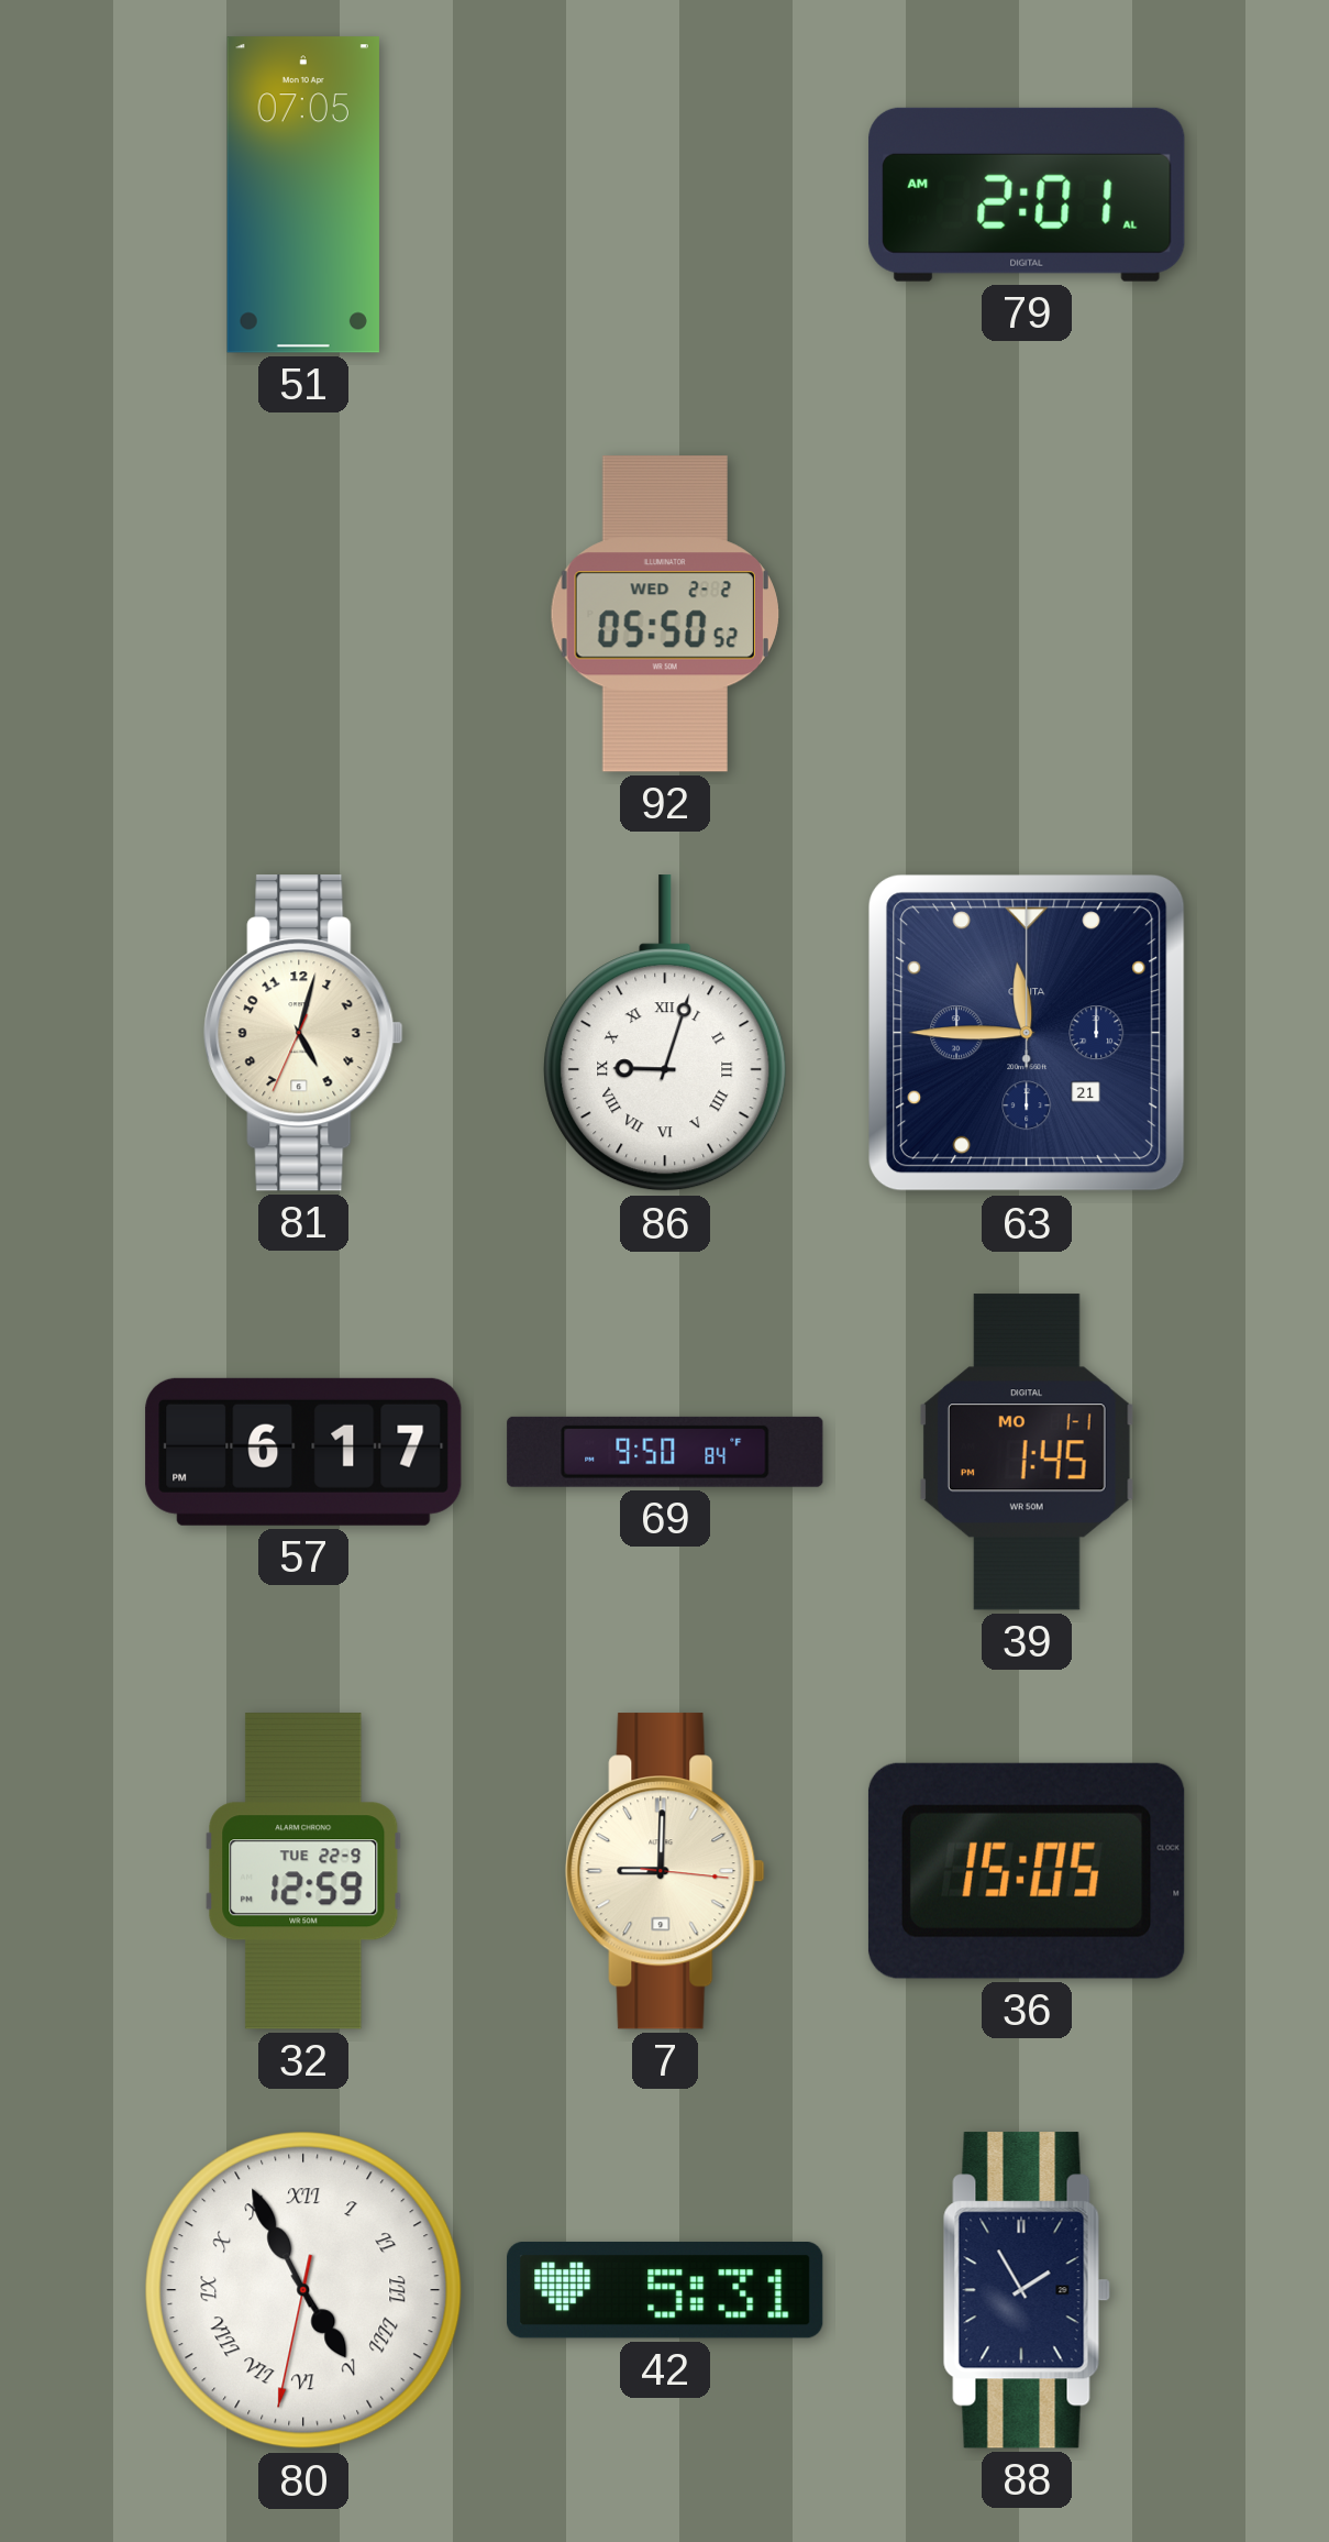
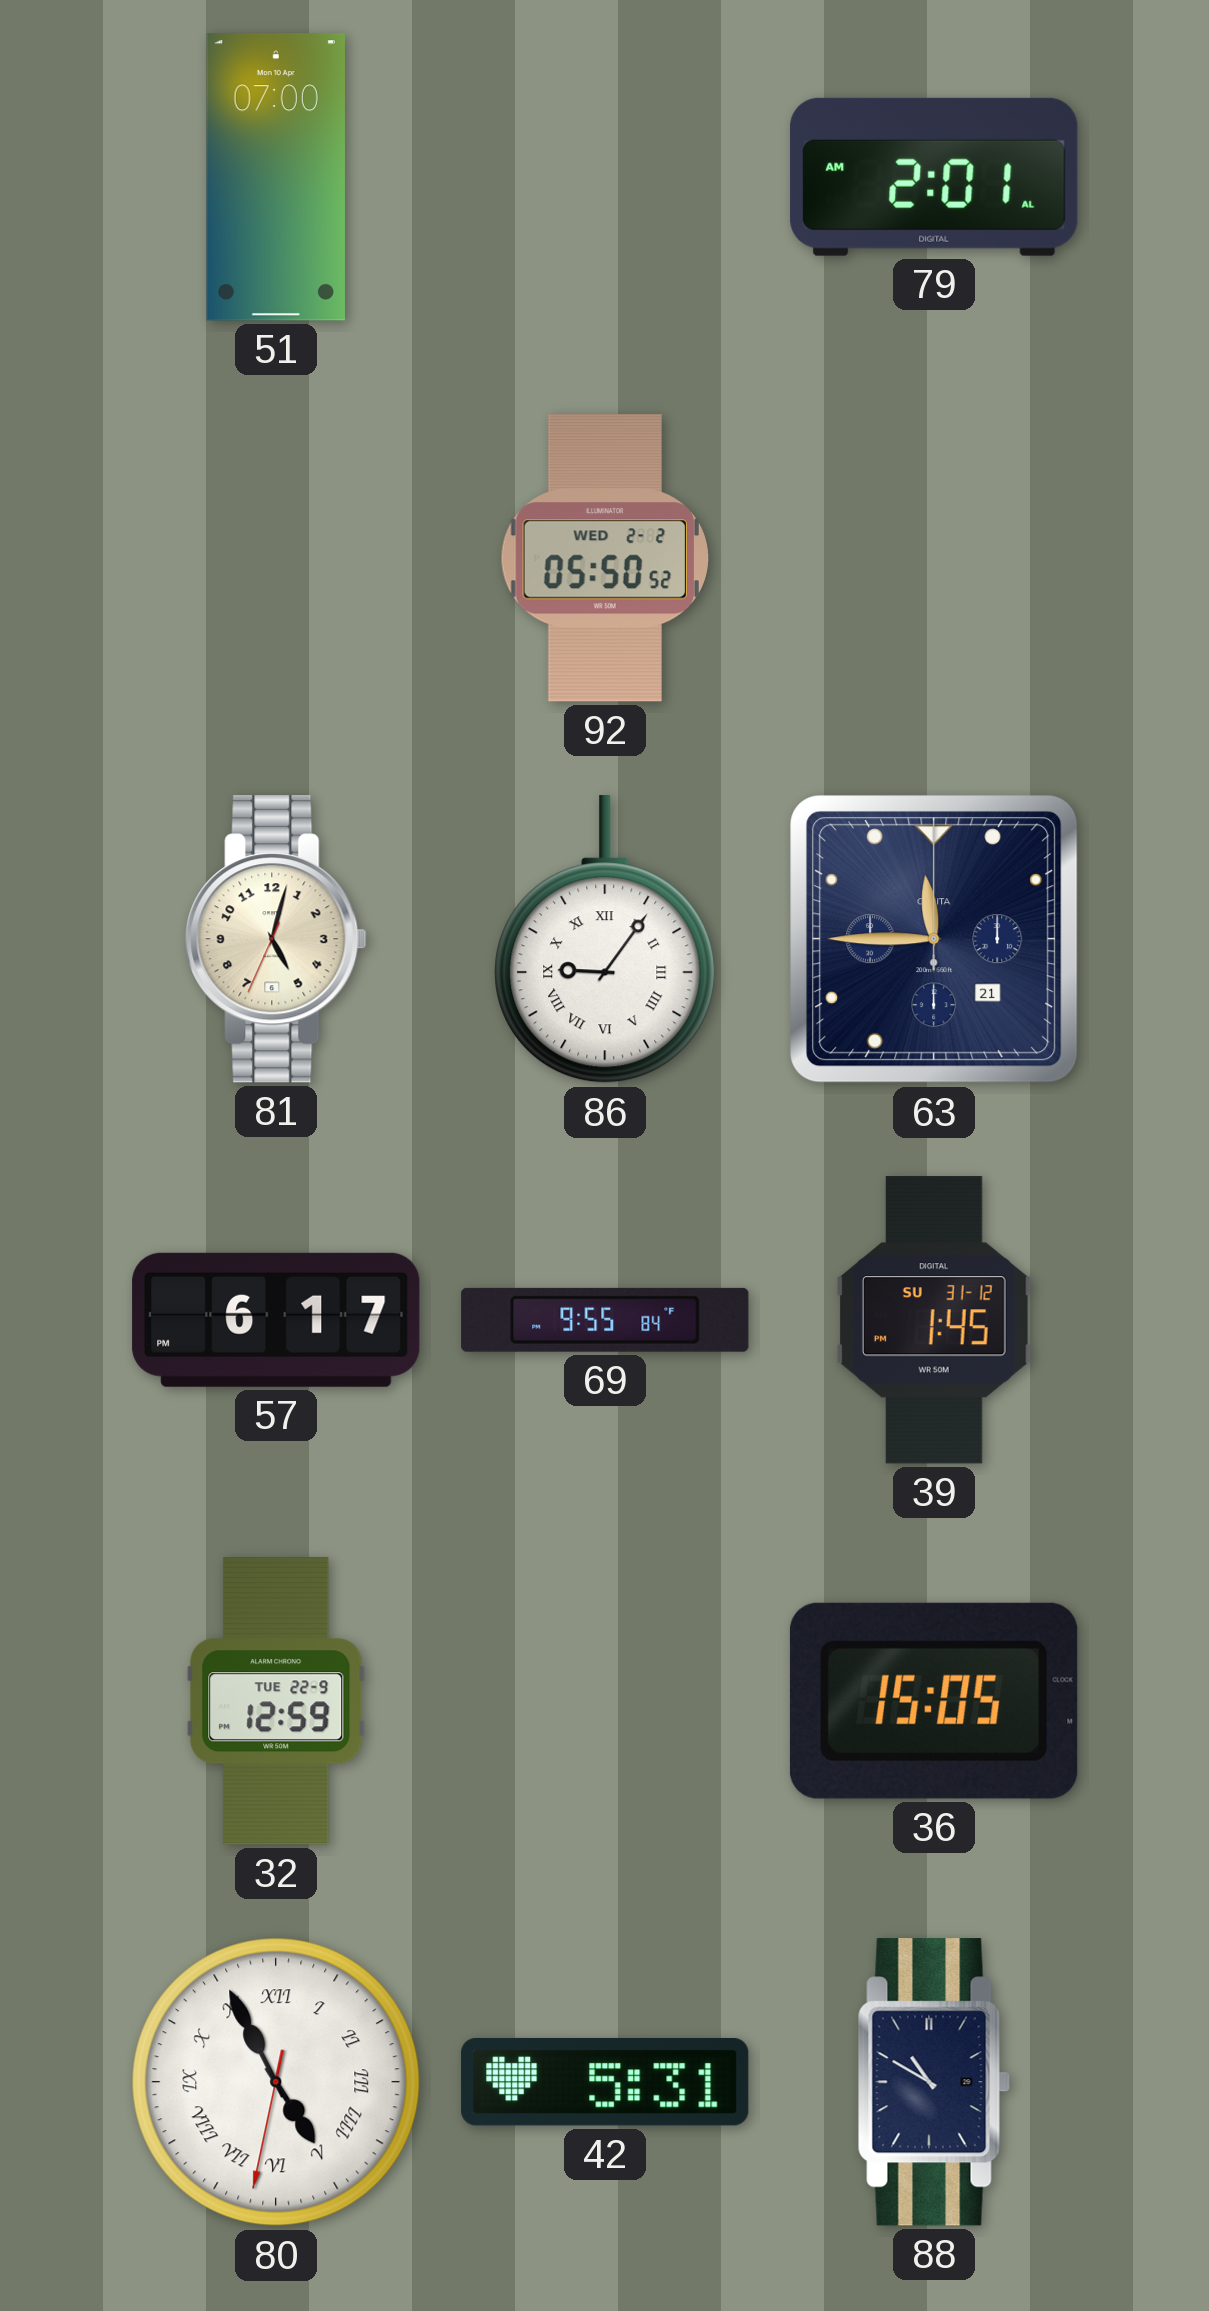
51: 07:05 -> 07:00
86: 9:03 -> 9:06
69: 9:50 -> 9:55
39 date: MO 1-1 -> SU 31-12
7: 9:00 -> none
88: 1:55 -> 10:50
